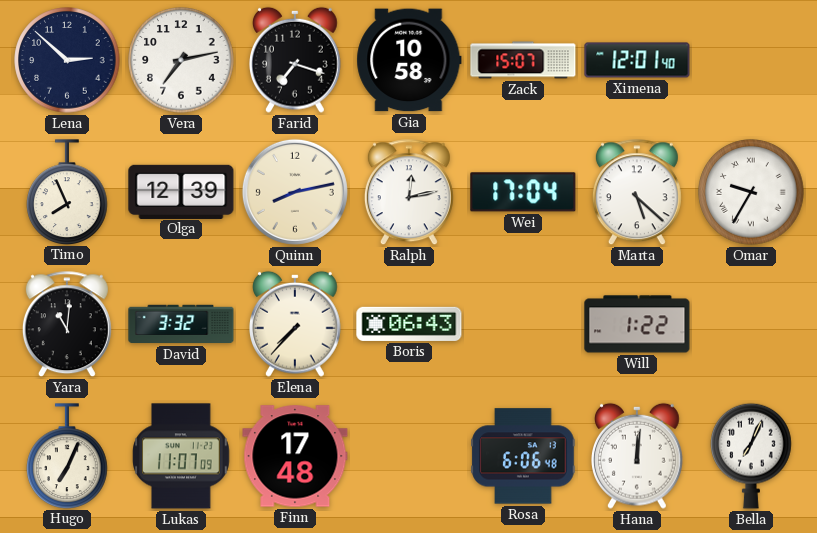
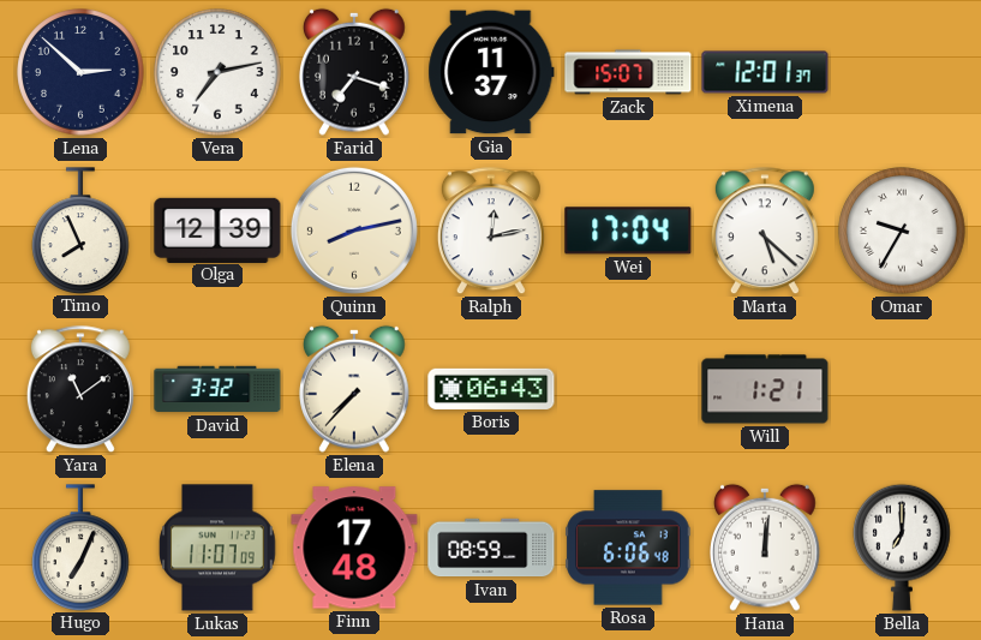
Gia: 10:58 -> 11:37
Ximena: 12:01:40 -> 12:01:37
Yara: 11:01 -> 11:09
Will: 1:22 -> 1:21
Ivan: none -> 08:59
Bella: 7:04 -> 7:00
